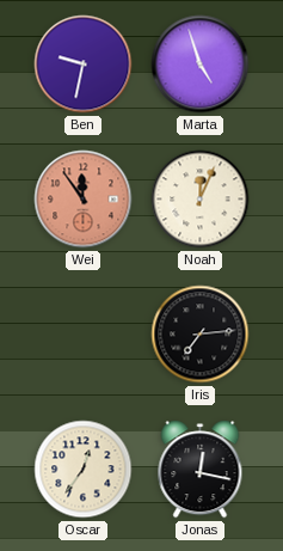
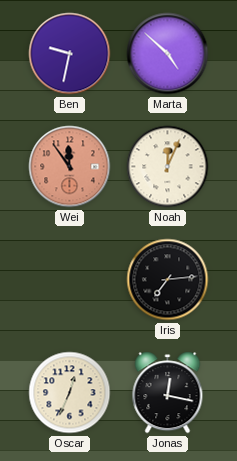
Marta: 4:57 -> 4:52
Oscar: 12:36 -> 12:34
